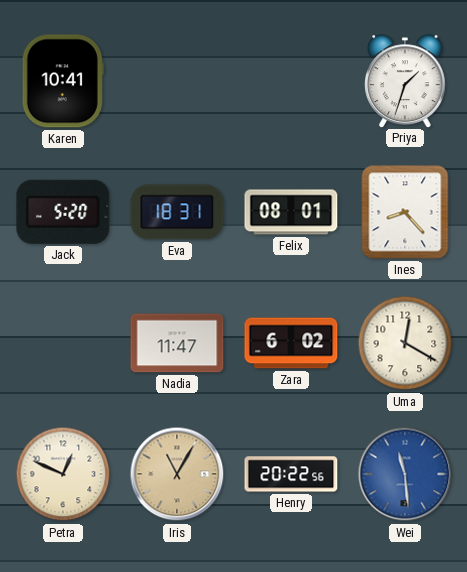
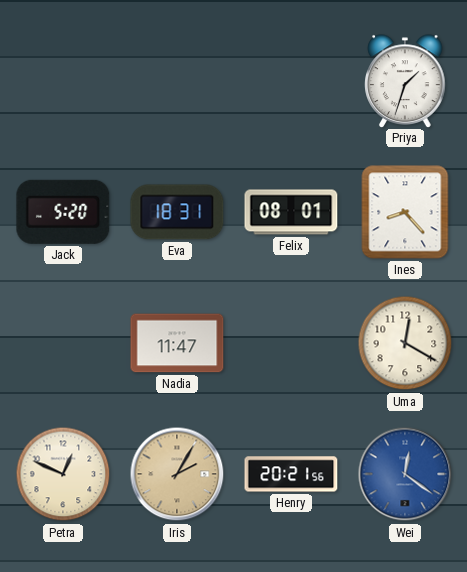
Karen: 10:41 -> none
Zara: 6:02 -> none
Iris: 11:05 -> 2:05
Henry: 20:22 -> 20:21
Wei: 11:29 -> 12:21
